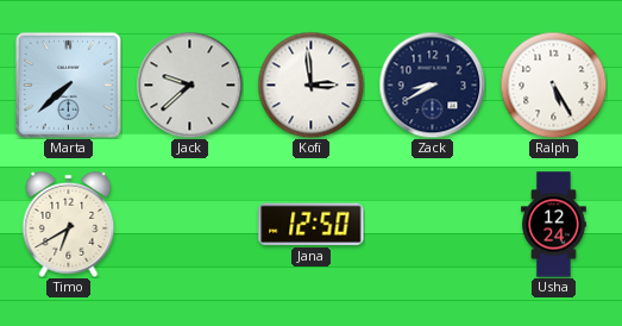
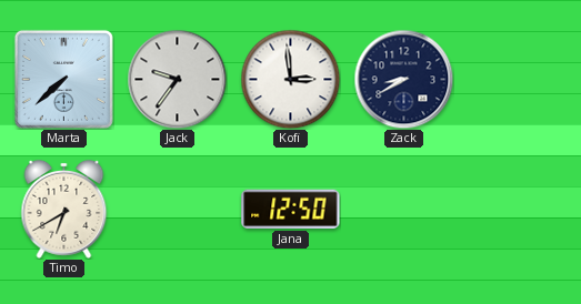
Jack: 9:38 -> 9:36
Ralph: 5:25 -> none
Usha: 12:24 -> none
